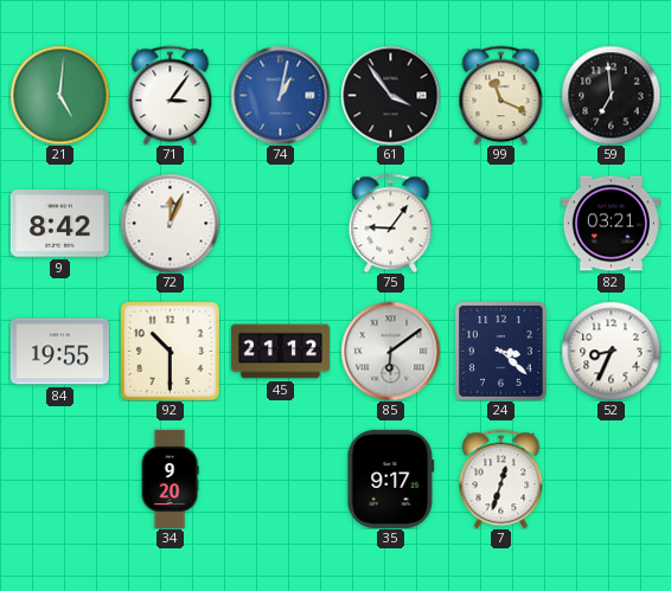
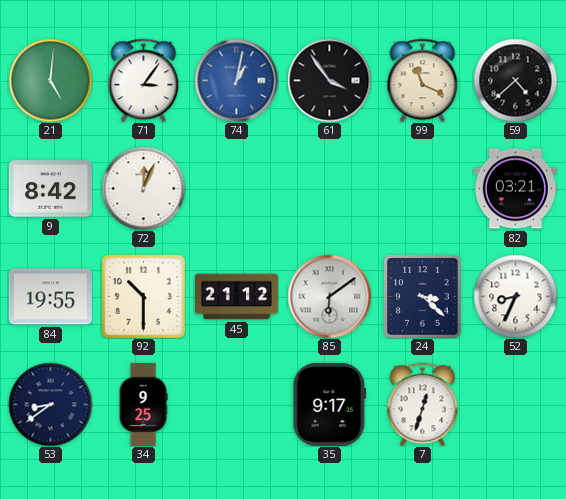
59: 6:59 -> 4:38
75: 9:06 -> none
53: none -> 8:39
34: 9:20 -> 9:25
